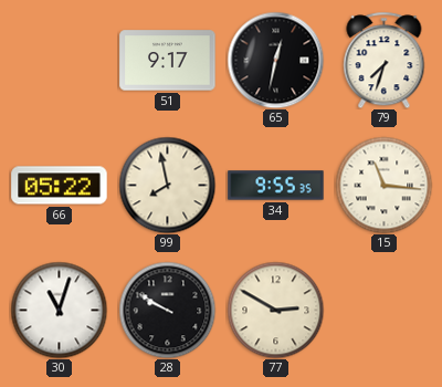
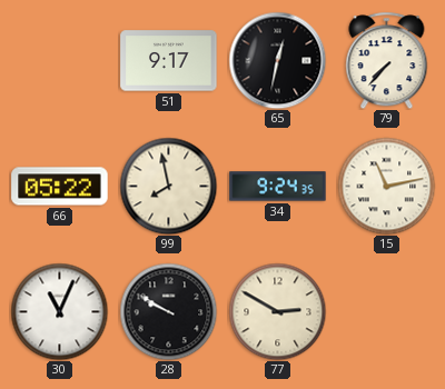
79: 7:33 -> 7:37
34: 9:55 -> 9:24
15: 11:16 -> 11:13
30: 11:03 -> 11:04
